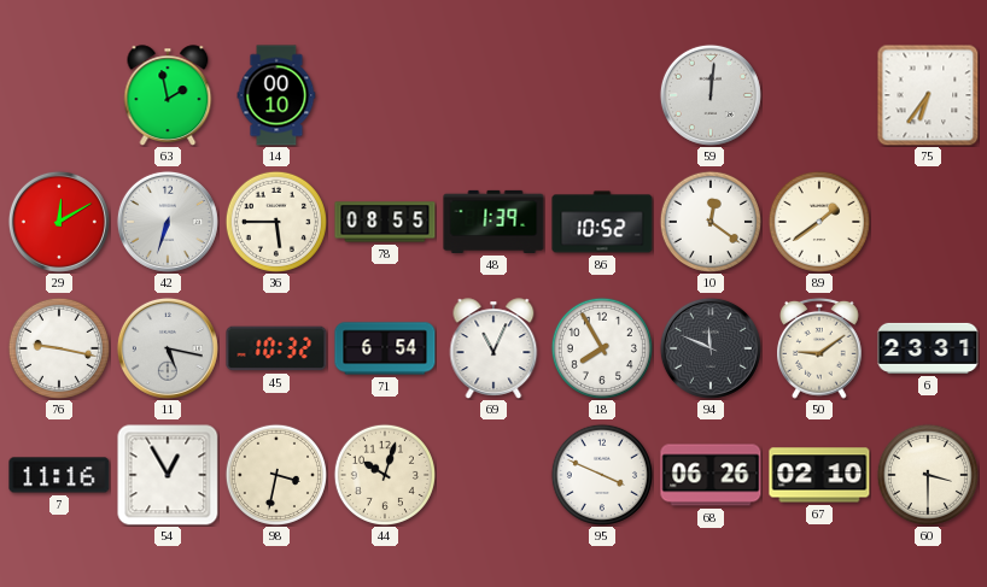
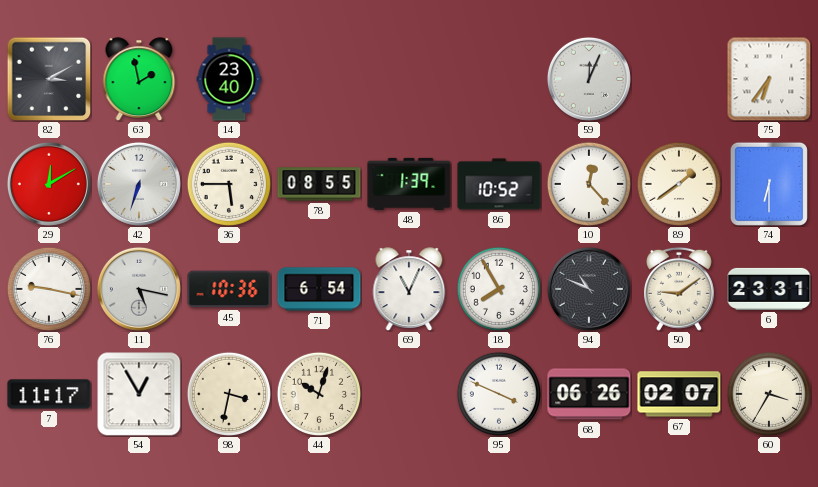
82: none -> 3:10
14: 00:10 -> 23:40
59: 12:01 -> 12:04
10: 12:21 -> 12:23
74: none -> 6:30
45: 10:32 -> 10:36
94: 11:49 -> 10:49
7: 11:16 -> 11:17
67: 02:10 -> 02:07
60: 3:30 -> 3:35
